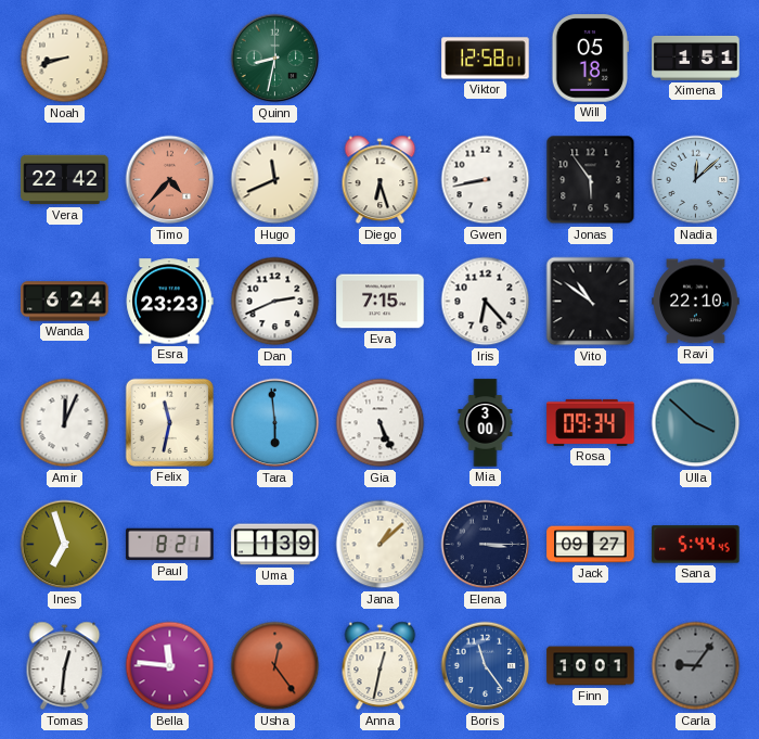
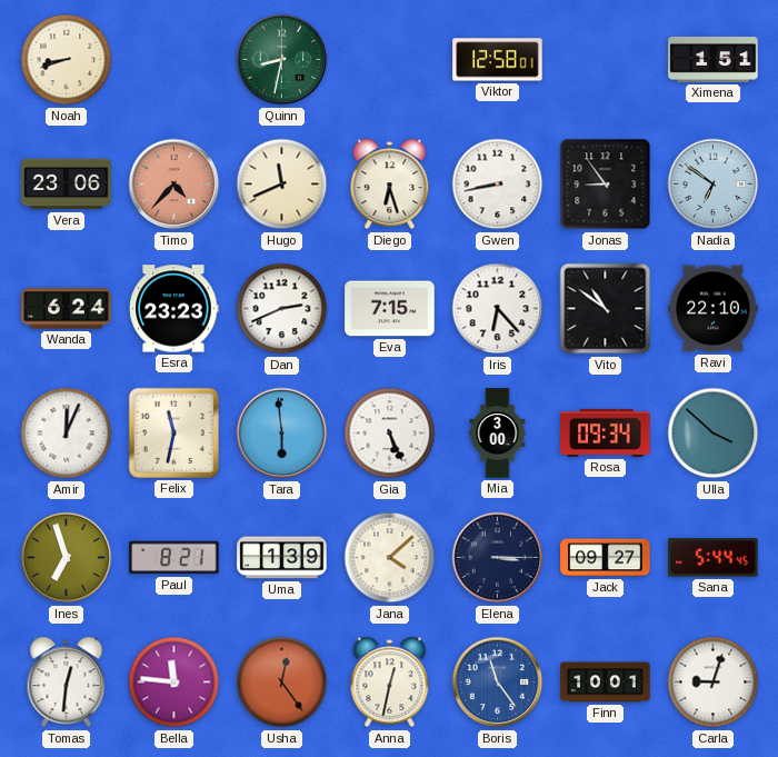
Will: 05:18 -> none
Vera: 22:42 -> 23:06
Jonas: 5:54 -> 8:54
Nadia: 12:08 -> 6:51
Jana: 1:08 -> 4:08
Carla: 9:06 -> 9:03
Carla dial: grey -> white
